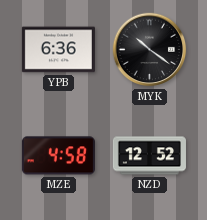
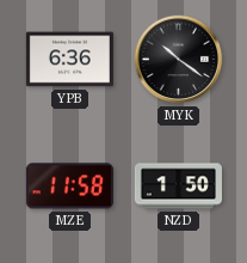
MZE: 4:58 -> 11:58
NZD: 12:52 -> 1:50
